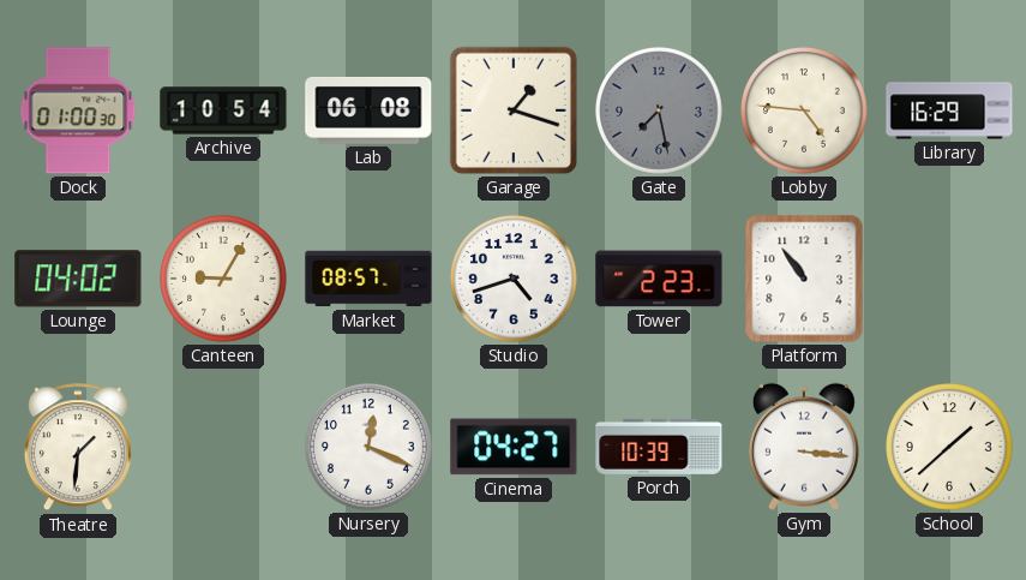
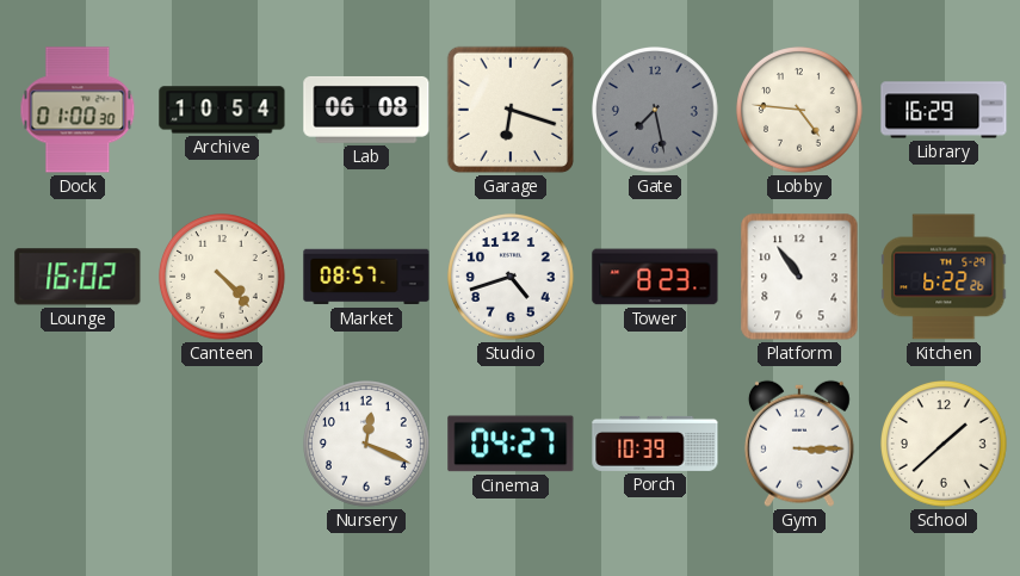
Garage: 1:18 -> 6:18
Lounge: 04:02 -> 16:02
Canteen: 9:05 -> 4:23
Tower: 2:23 -> 8:23
Kitchen: none -> 6:22
Theatre: 1:31 -> none
Gym: 3:16 -> 3:15
